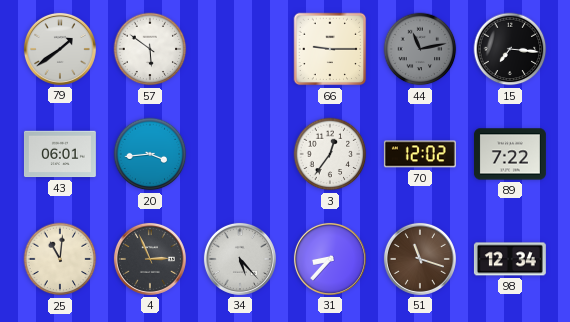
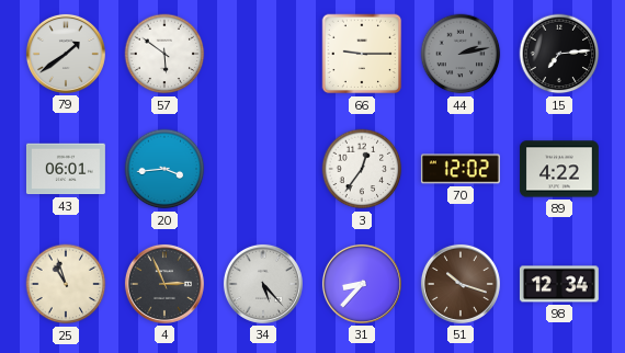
44: 11:13 -> 2:13
15: 7:16 -> 7:14
89: 7:22 -> 4:22
25: 11:01 -> 10:57
51: 11:18 -> 10:18
